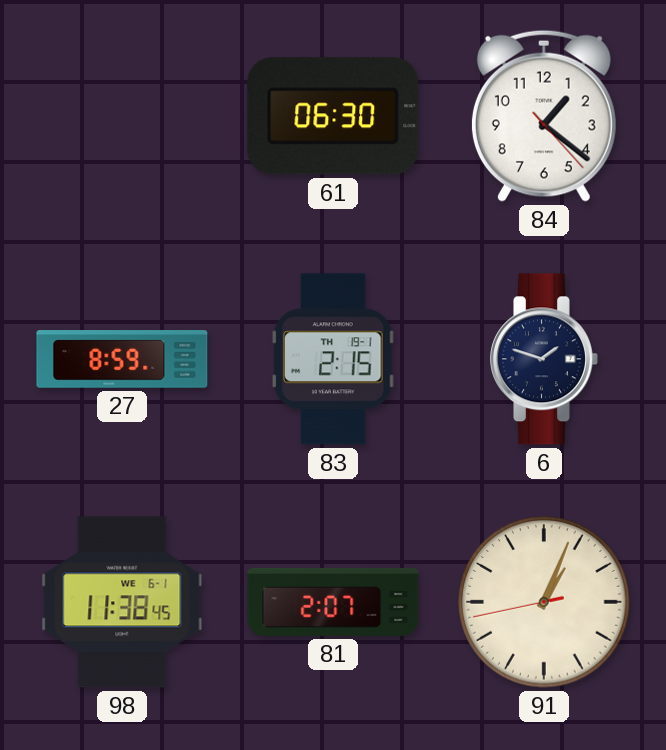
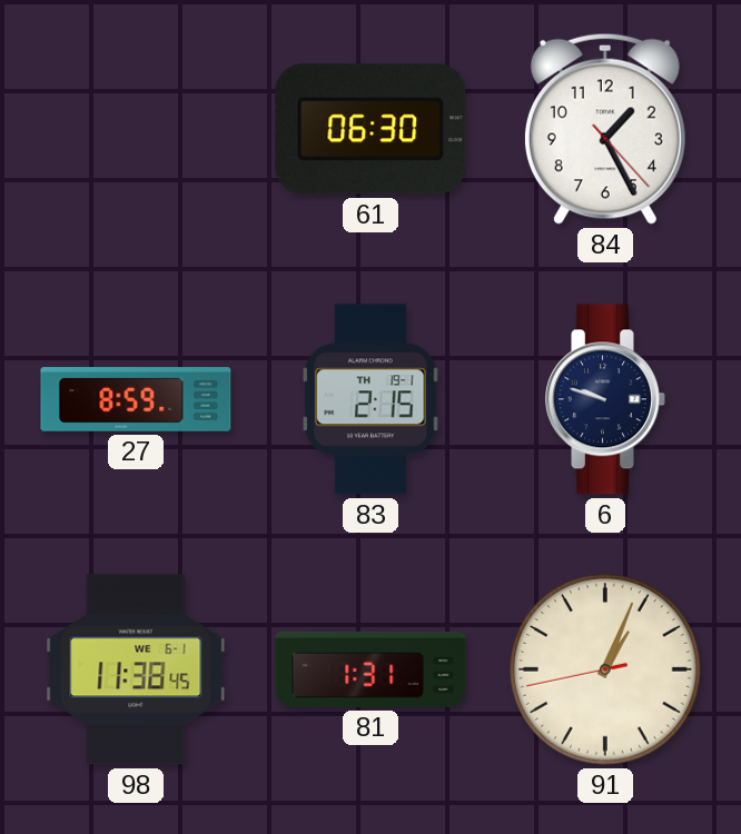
84: 1:21 -> 1:25
6: 1:48 -> 9:48
81: 2:07 -> 1:31
